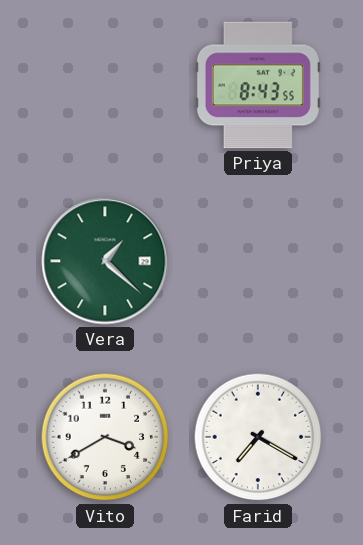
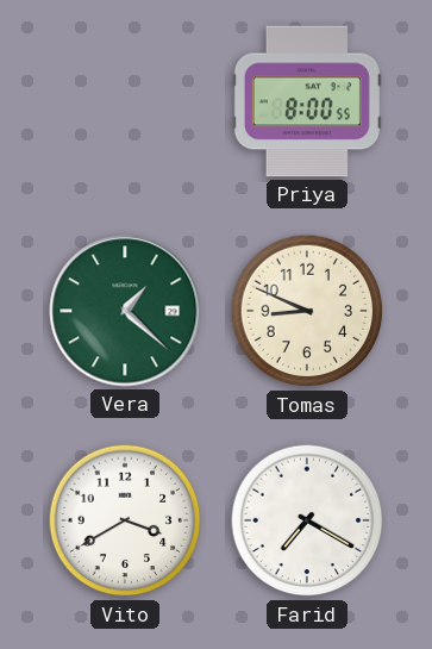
Priya: 8:43 -> 8:00
Tomas: none -> 8:49
